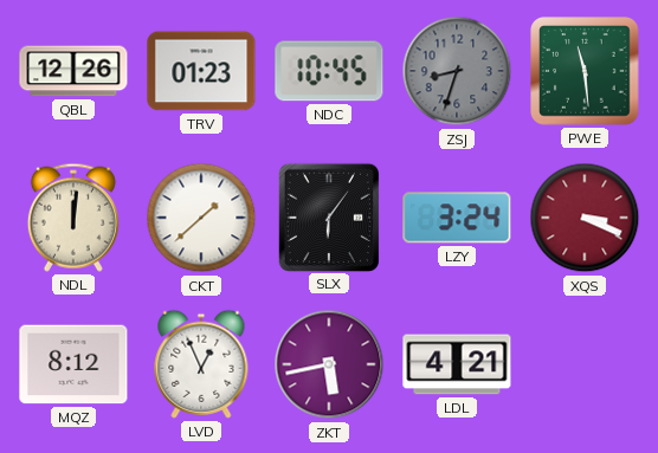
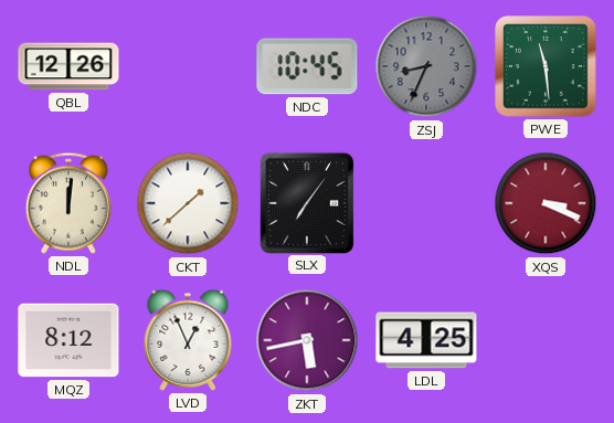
TRV: 01:23 -> none
ZSJ: 8:33 -> 8:34
SLX: 6:06 -> 7:06
LZY: 3:24 -> none
LDL: 4:21 -> 4:25
